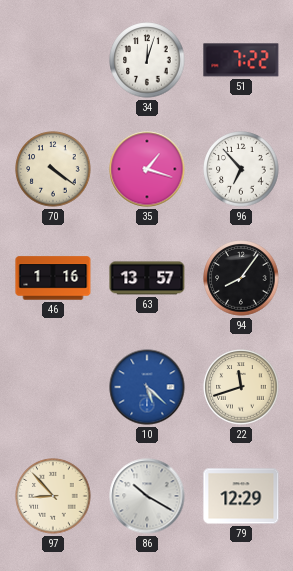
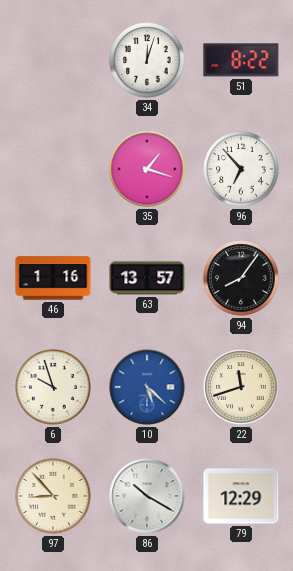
51: 7:22 -> 8:22
70: 4:21 -> none
6: none -> 9:57
